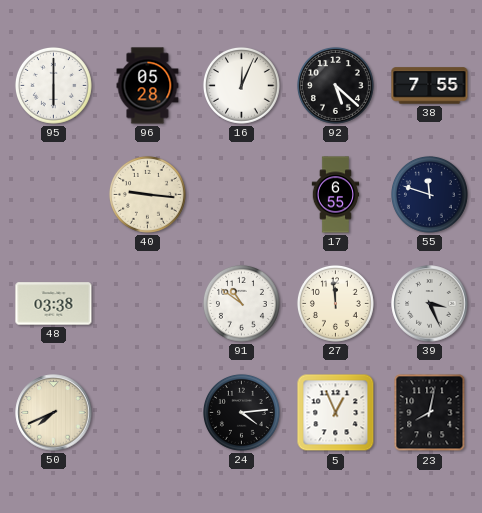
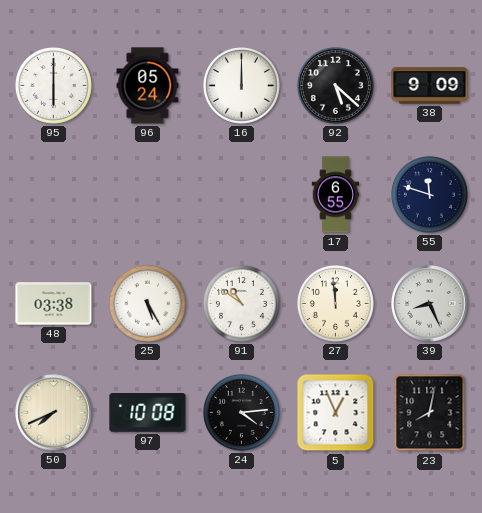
96: 05:28 -> 05:24
16: 12:04 -> 12:00
38: 7:55 -> 9:09
40: 9:16 -> none
25: none -> 5:25
39: 3:26 -> 8:26
97: none -> 10:08
